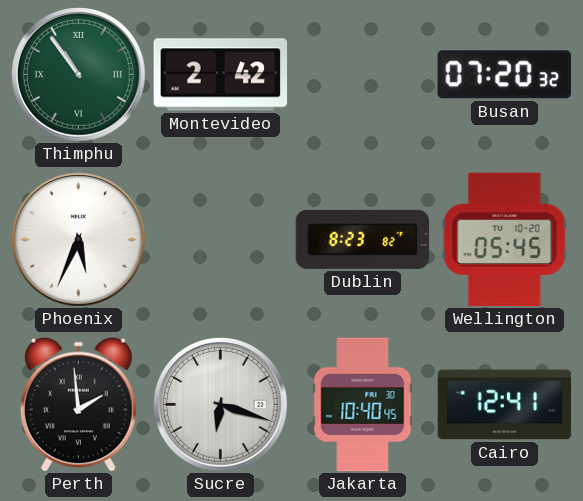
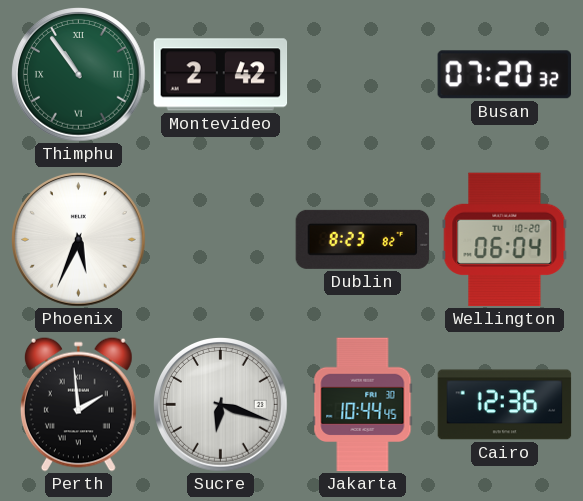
Wellington: 05:45 -> 06:04
Jakarta: 10:40 -> 10:44
Cairo: 12:41 -> 12:36
